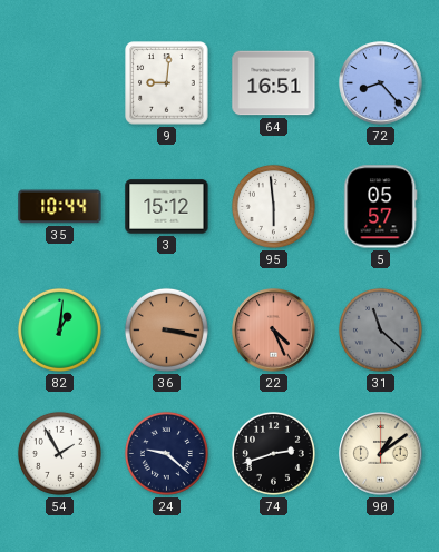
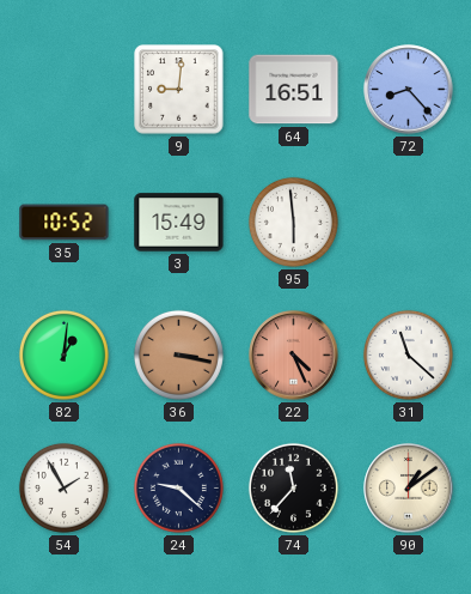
35: 10:44 -> 10:52
3: 15:12 -> 15:49
5: 05:57 -> none
31 dial: grey -> white
74: 2:42 -> 11:37
